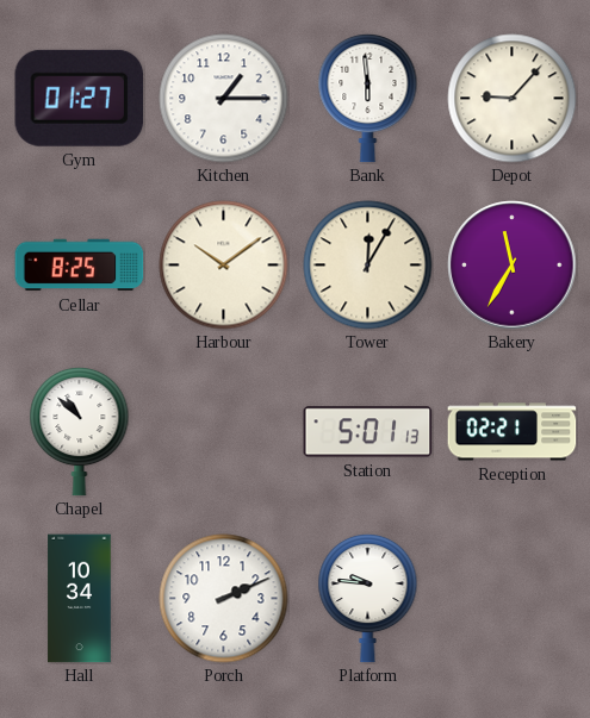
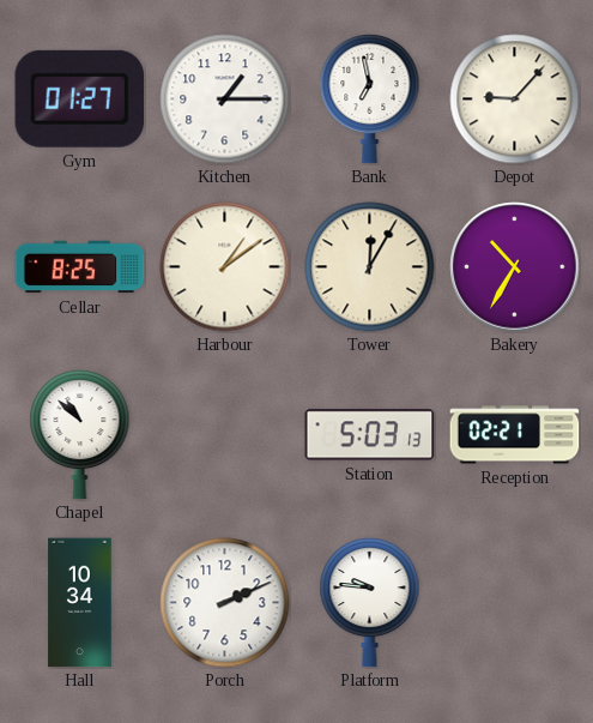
Bank: 5:59 -> 6:58
Harbour: 10:09 -> 1:09
Bakery: 11:35 -> 10:35
Station: 5:01 -> 5:03
